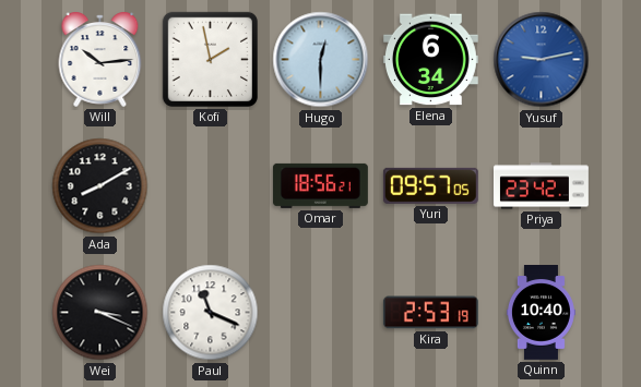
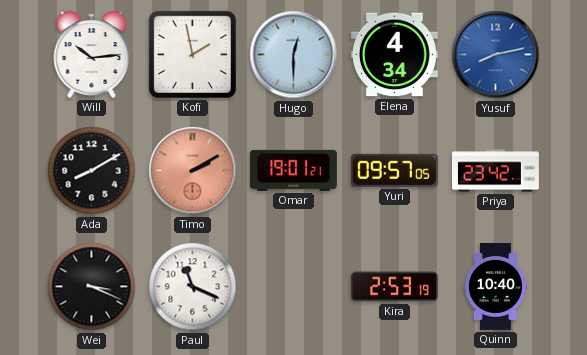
Elena: 6:34 -> 4:34
Yusuf: 9:13 -> 8:13
Timo: none -> 2:10
Omar: 18:56 -> 19:01
